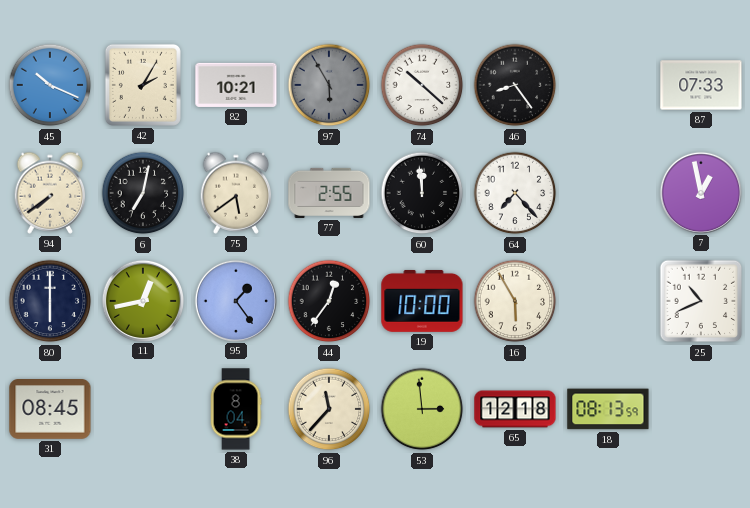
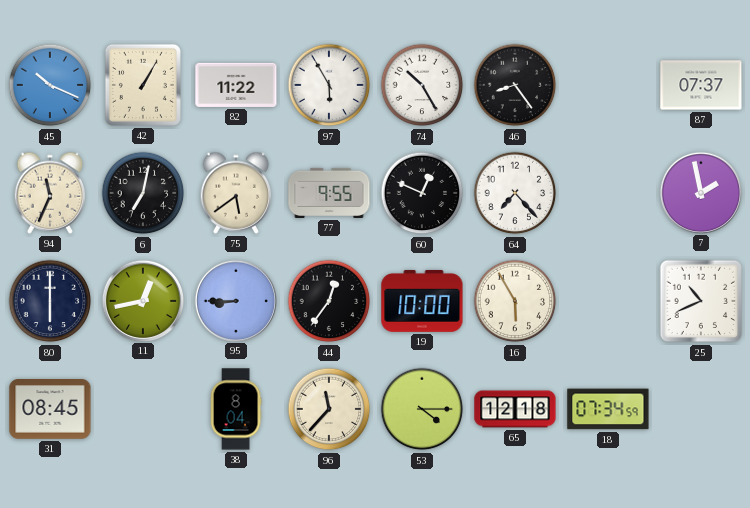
42: 2:05 -> 1:05
82: 10:21 -> 11:22
97 dial: grey -> white
74: 10:22 -> 10:25
87: 07:33 -> 07:37
94: 7:39 -> 11:34
77: 2:55 -> 9:55
60: 11:59 -> 12:49
7: 12:58 -> 1:58
95: 1:24 -> 8:45
53: 2:59 -> 4:15
18: 08:13 -> 07:34
